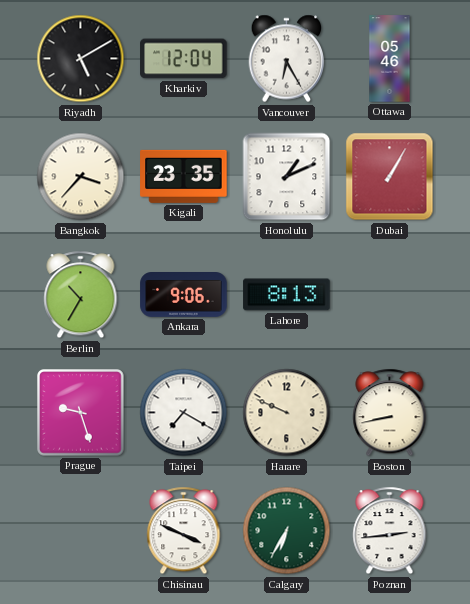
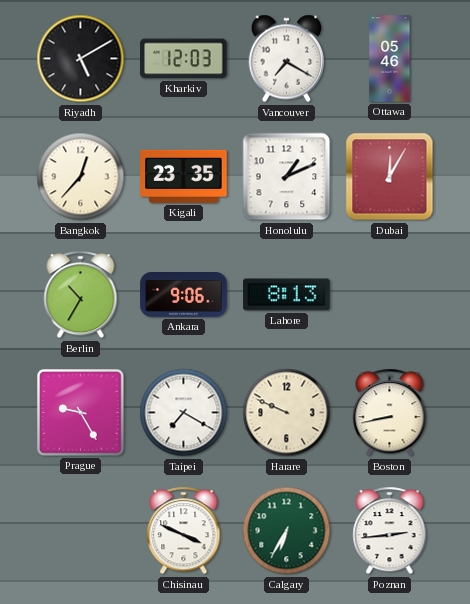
Kharkiv: 12:04 -> 12:03
Vancouver: 6:25 -> 7:20
Bangkok: 3:37 -> 12:37
Dubai: 1:05 -> 12:05
Prague: 9:27 -> 9:25
